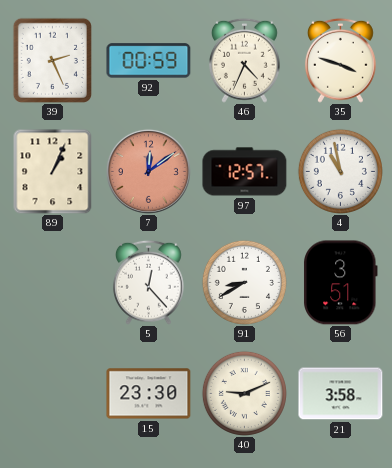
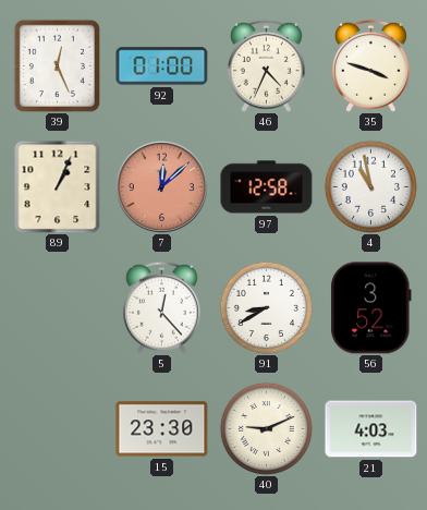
39: 2:26 -> 12:26
92: 00:59 -> 01:00
7: 12:09 -> 12:08
97: 12:57 -> 12:58
56: 3:51 -> 3:52
21: 3:58 -> 4:03
